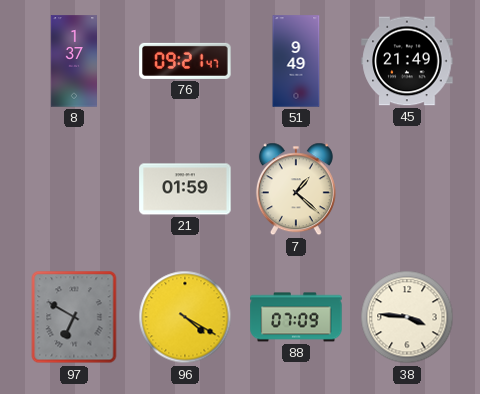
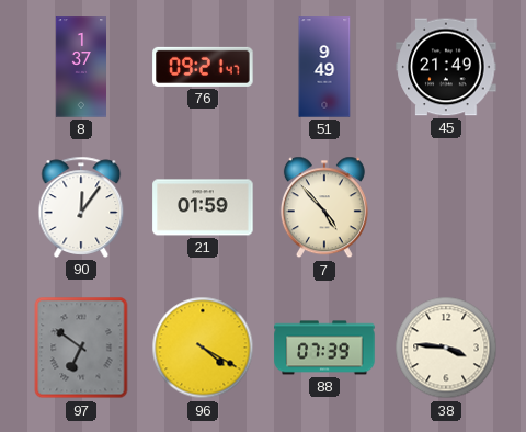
90: none -> 12:06
7: 1:22 -> 4:53
97: 6:50 -> 6:51
88: 07:09 -> 07:39
